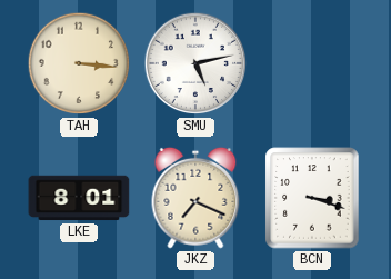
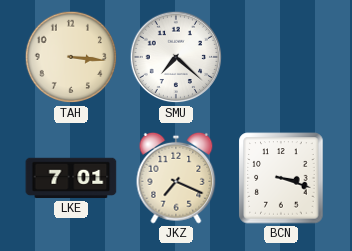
SMU: 5:13 -> 7:22
LKE: 8:01 -> 7:01
